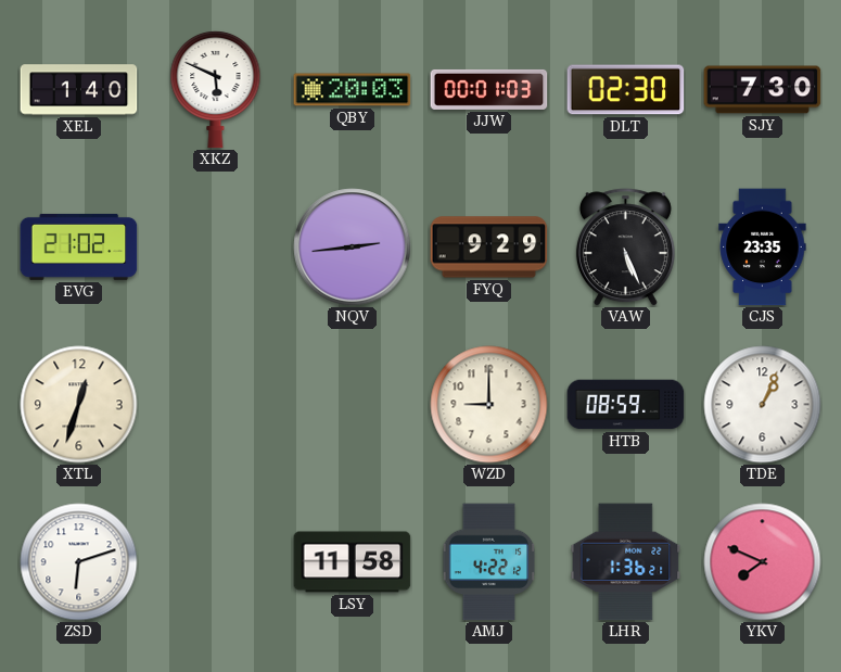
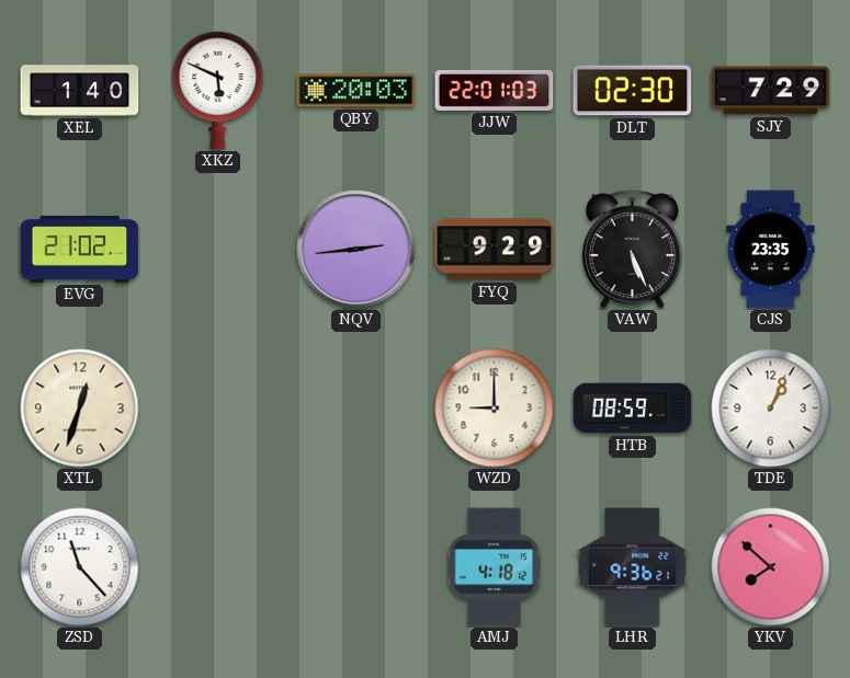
JJW: 00:01 -> 22:01
SJY: 7:30 -> 7:29
ZSD: 6:12 -> 11:23
LSY: 11:58 -> none
AMJ: 4:22 -> 4:18
LHR: 1:36 -> 9:36
YKV: 7:49 -> 7:52
